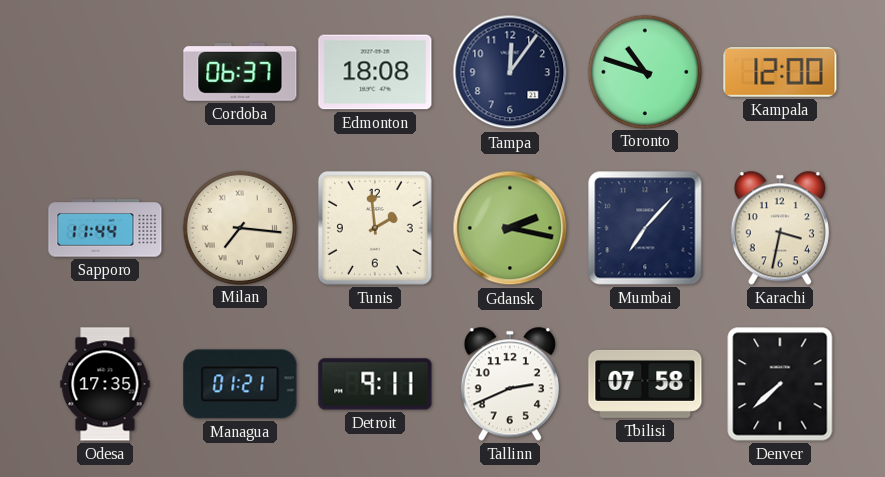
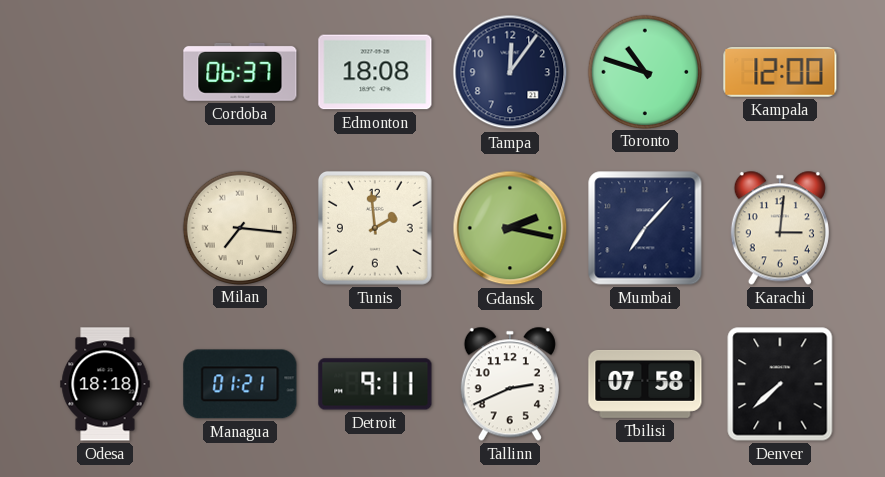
Sapporo: 11:44 -> none
Karachi: 3:32 -> 3:01
Odesa: 17:35 -> 18:18
